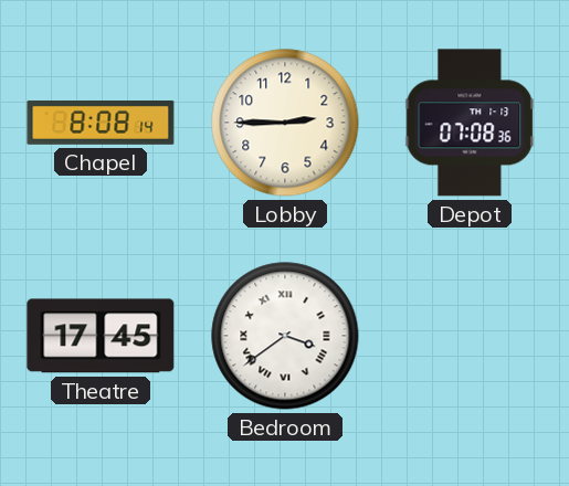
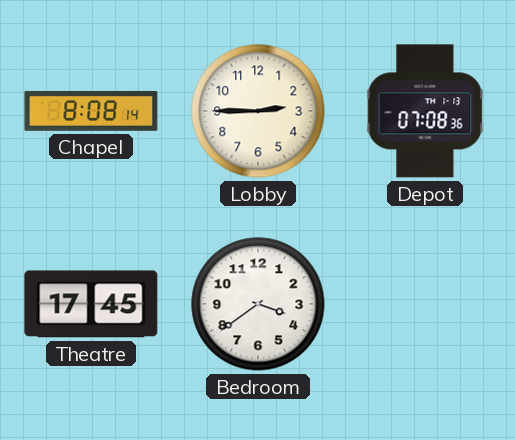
Bedroom numerals: Roman -> Arabic
